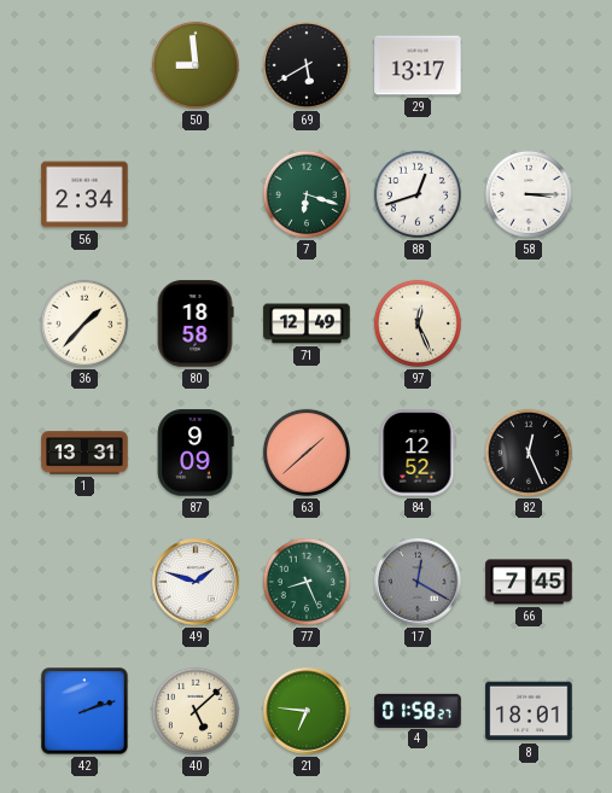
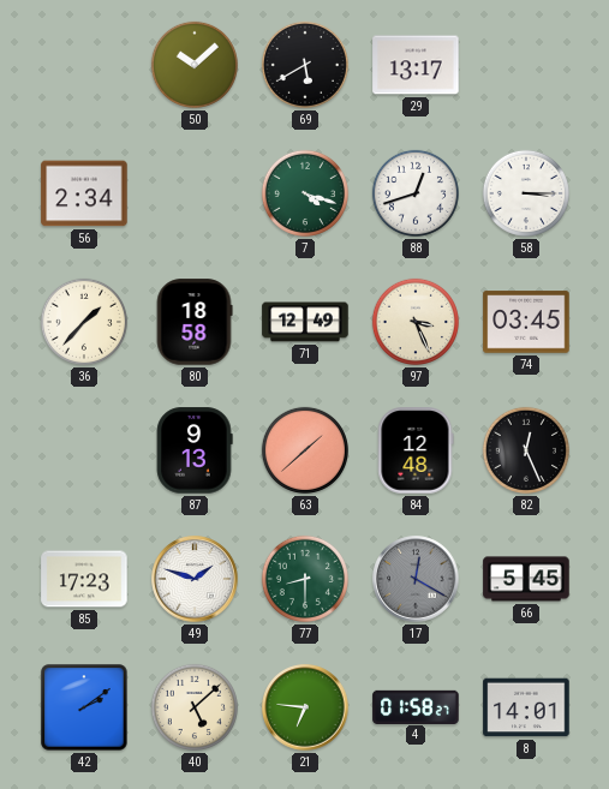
50: 8:59 -> 10:08
7: 6:18 -> 4:18
97: 12:26 -> 3:26
74: none -> 03:45
1: 13:31 -> none
87: 9:09 -> 9:13
84: 12:52 -> 12:48
85: none -> 17:23
77: 8:26 -> 8:30
66: 7:45 -> 5:45
42: 2:12 -> 2:09
8: 18:01 -> 14:01
